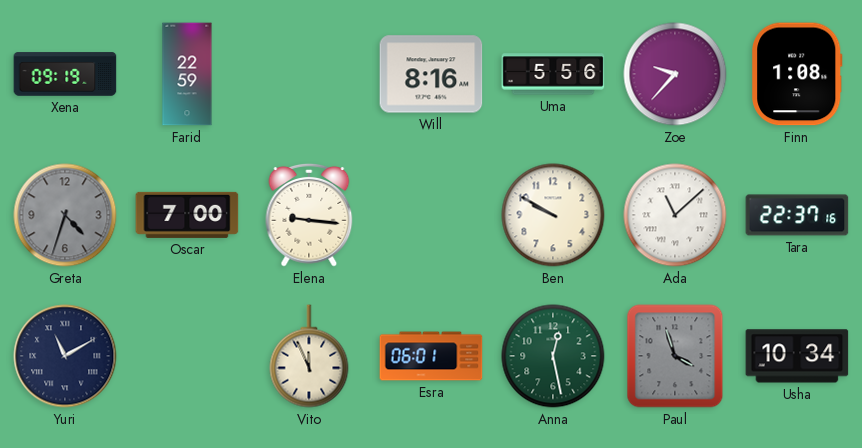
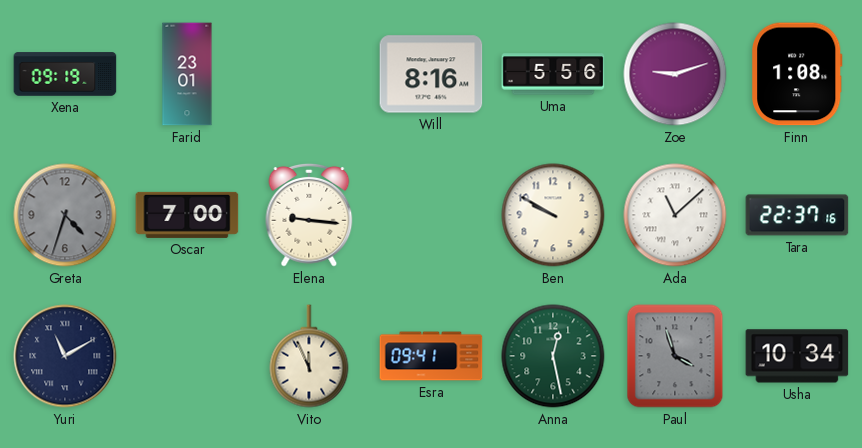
Farid: 22:59 -> 23:01
Zoe: 9:37 -> 9:12
Esra: 06:01 -> 09:41
